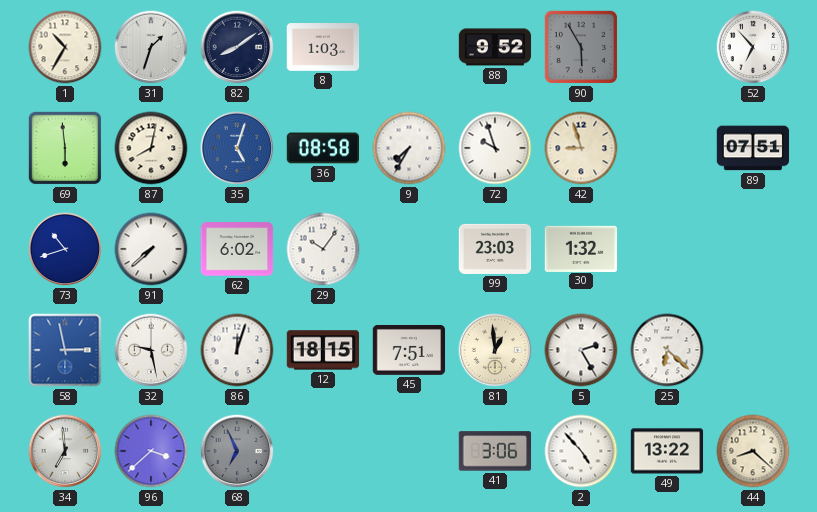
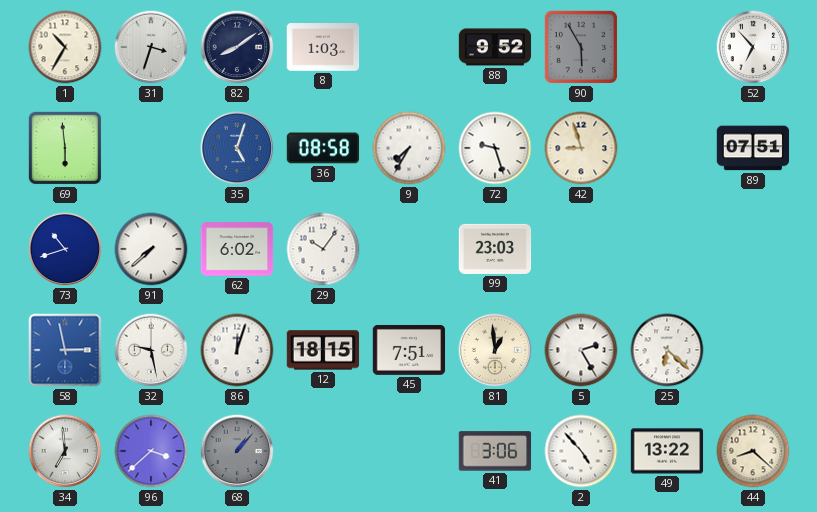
31: 1:33 -> 3:33
87: 8:02 -> none
72: 9:57 -> 9:27
30: 1:32 -> none
68: 6:56 -> 1:07
